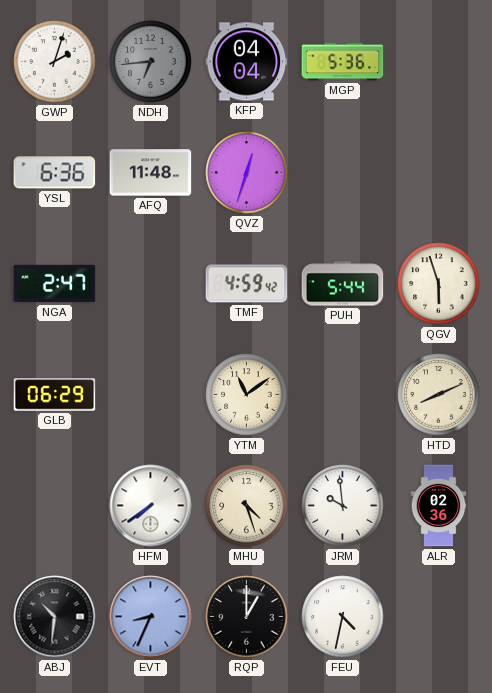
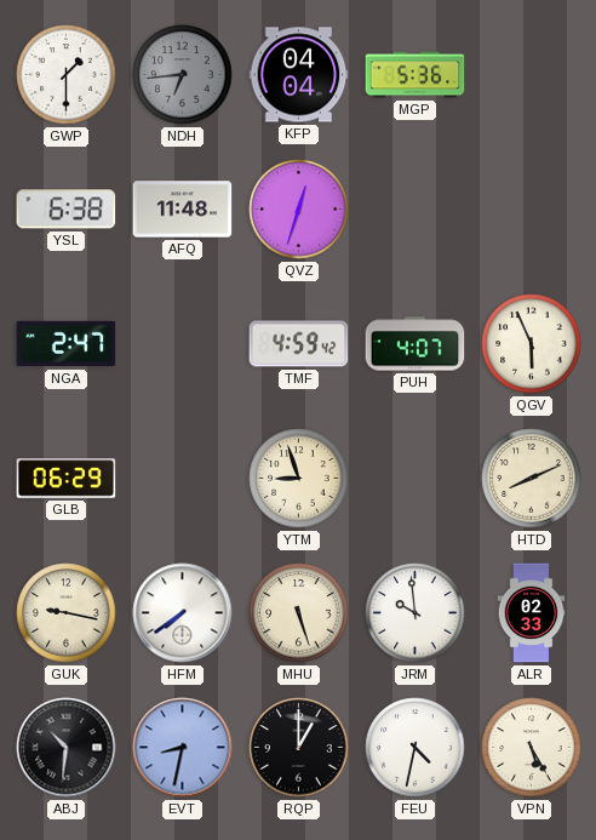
GWP: 2:03 -> 1:30
YSL: 6:36 -> 6:38
PUH: 5:44 -> 4:07
QGV: 5:57 -> 5:56
YTM: 11:09 -> 8:57
GUK: none -> 9:17
MHU: 4:27 -> 5:27
ALR: 02:36 -> 02:33
EVT: 8:34 -> 8:32
VPN: none -> 5:25
